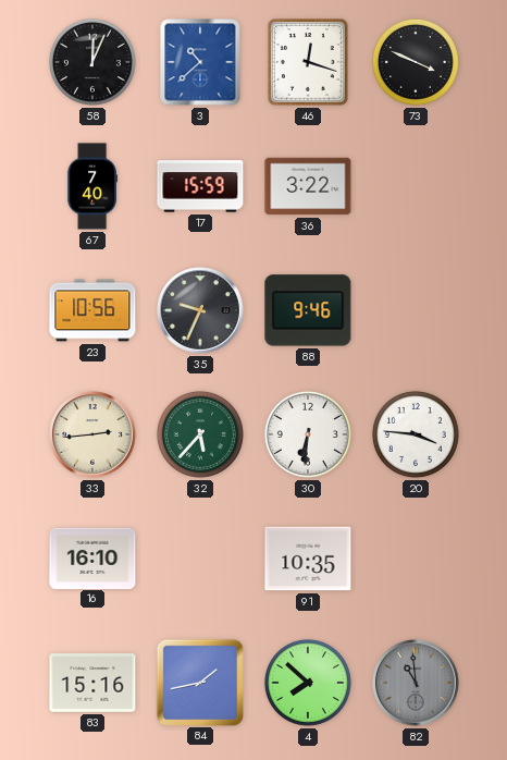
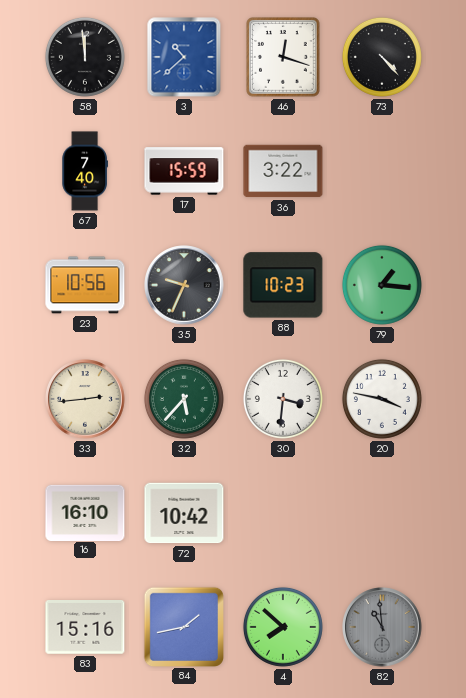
58: 12:04 -> 11:59
73: 3:49 -> 4:23
88: 9:46 -> 10:23
79: none -> 1:16
30: 6:31 -> 3:31
20: 3:46 -> 3:47
72: none -> 10:42
91: 10:35 -> none
